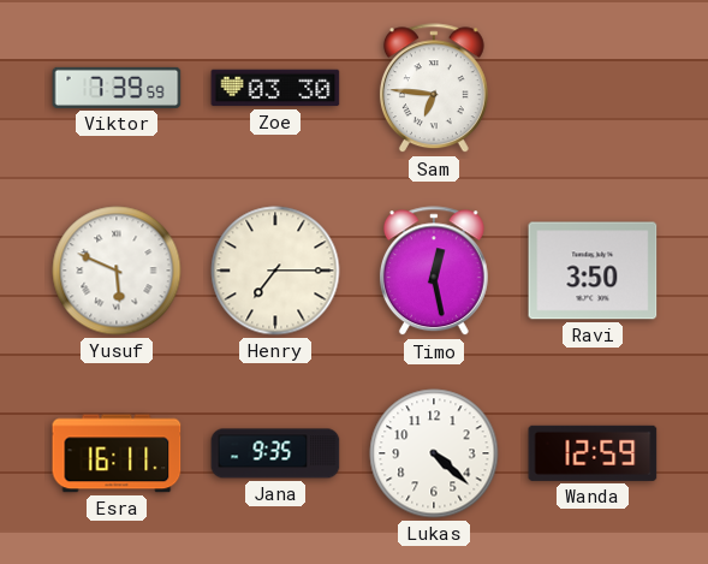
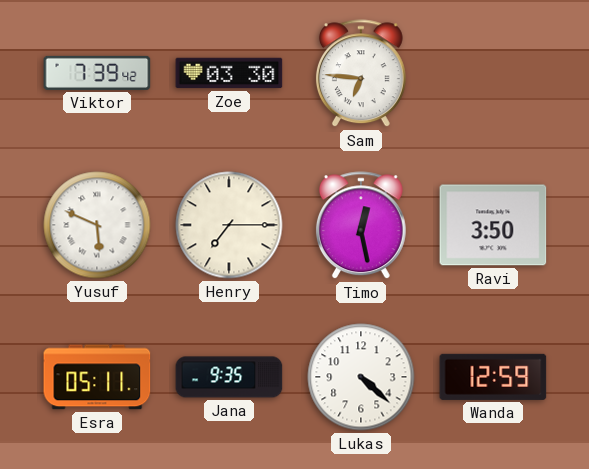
Viktor: 7:39:59 -> 7:39:42
Esra: 16:11 -> 05:11
